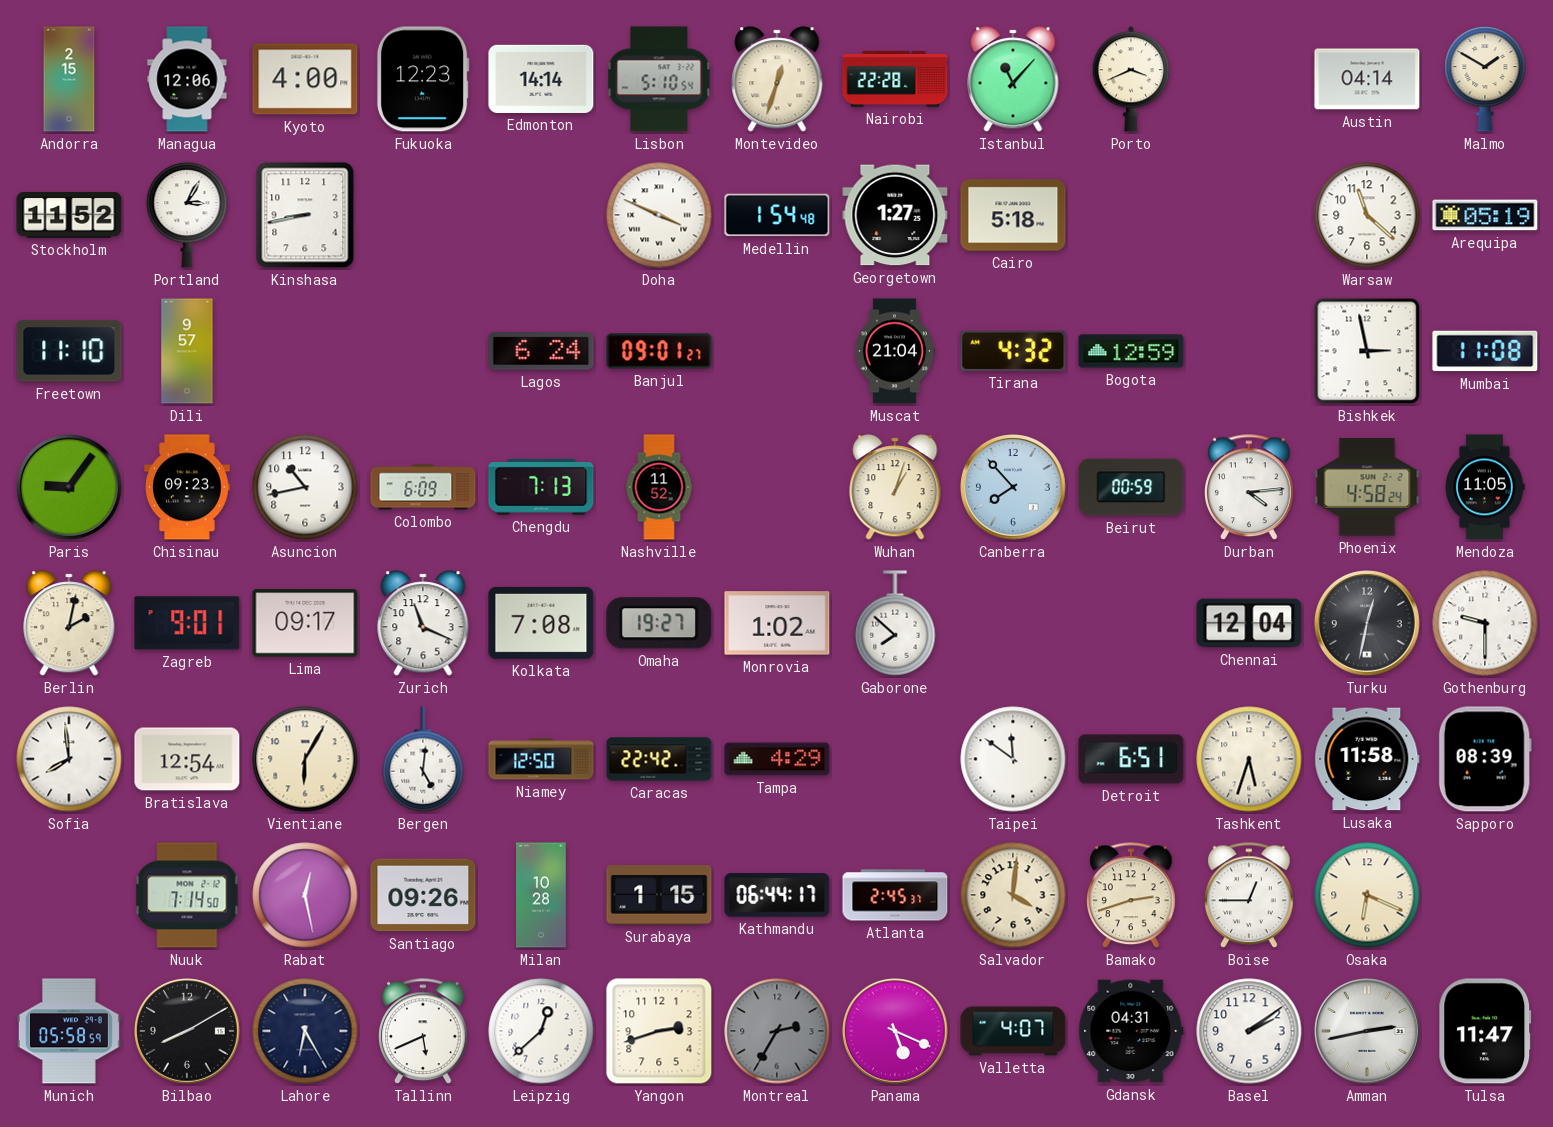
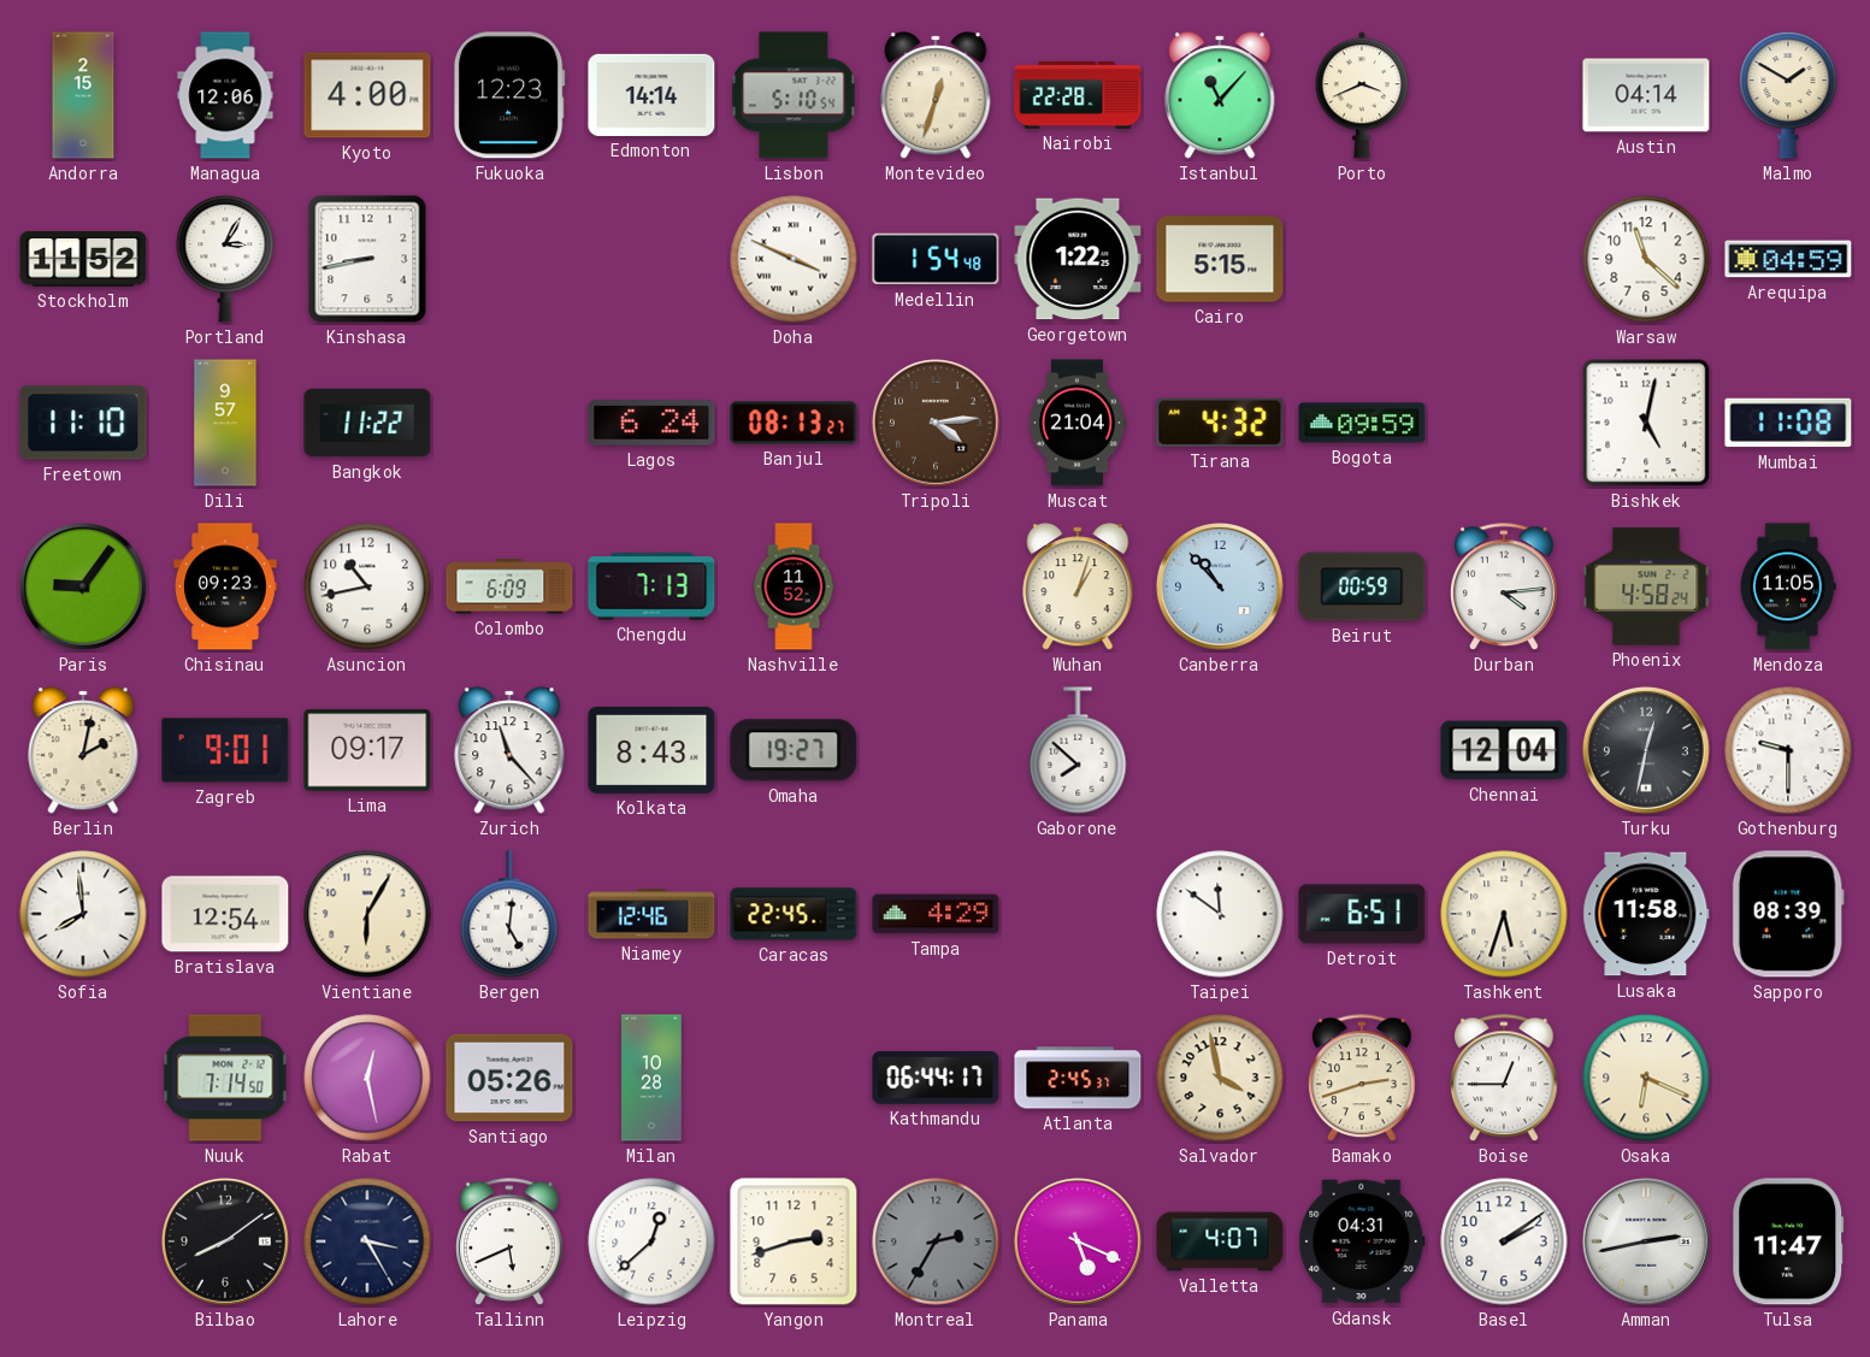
Georgetown: 1:27 -> 1:22
Cairo: 5:18 -> 5:15
Arequipa: 05:19 -> 04:59
Bangkok: none -> 11:22
Banjul: 09:01 -> 08:13
Tripoli: none -> 4:14
Bogota: 12:59 -> 09:59
Bishkek: 2:58 -> 5:02
Canberra: 7:53 -> 10:53
Zurich: 11:19 -> 11:23
Kolkata: 7:08 -> 8:43
Monrovia: 1:02 -> none
Niamey: 12:50 -> 12:46
Caracas: 22:42 -> 22:45
Santiago: 09:26 -> 05:26
Surabaya: 1:15 -> none
Salvador: 4:01 -> 3:58
Munich: 05:58 -> none
Bilbao: 8:10 -> 8:09
Lahore: 6:25 -> 3:25
